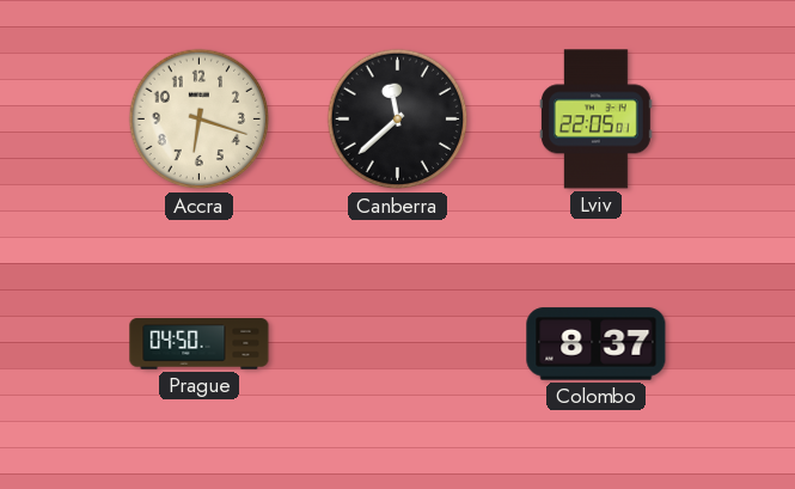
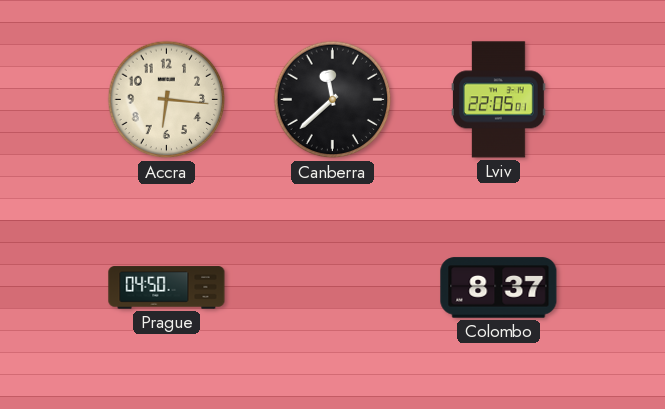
Accra: 6:18 -> 6:16
